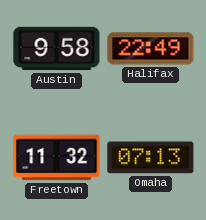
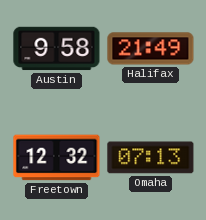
Halifax: 22:49 -> 21:49
Freetown: 11:32 -> 12:32
